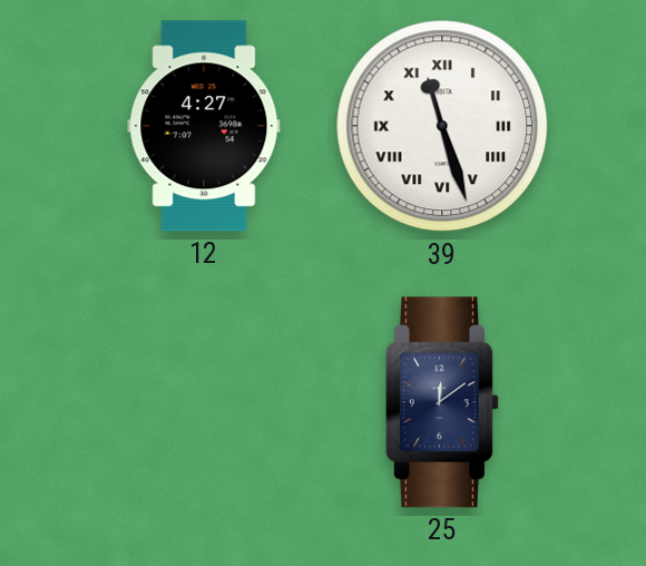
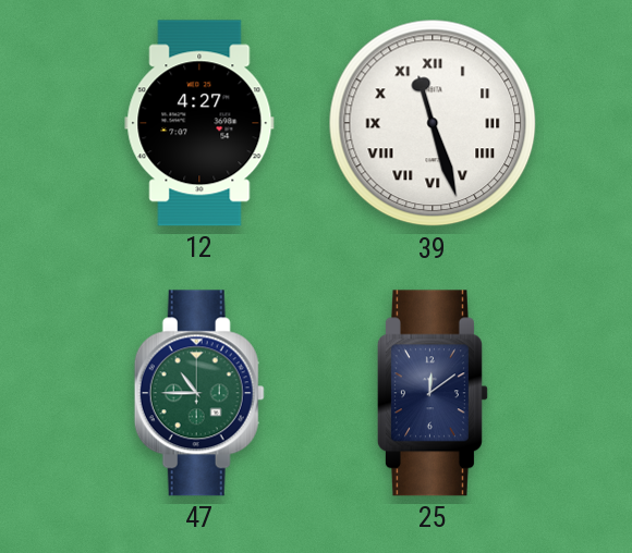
47: none -> 10:45
